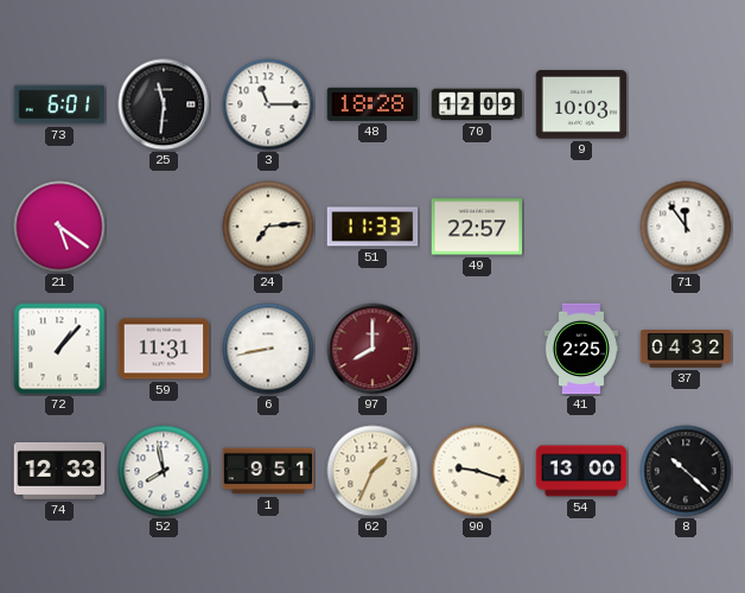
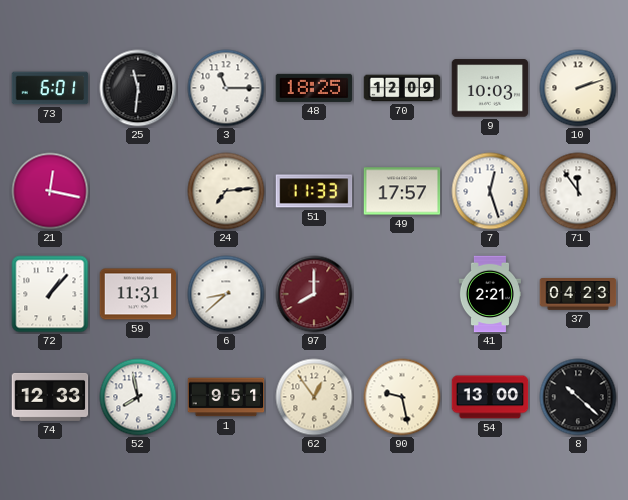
48: 18:28 -> 18:25
10: none -> 2:12
21: 5:21 -> 12:17
49: 22:57 -> 17:57
7: none -> 12:27
6: 8:43 -> 8:38
41: 2:25 -> 2:21
37: 04:32 -> 04:23
62: 1:34 -> 12:54
90: 9:18 -> 9:28
